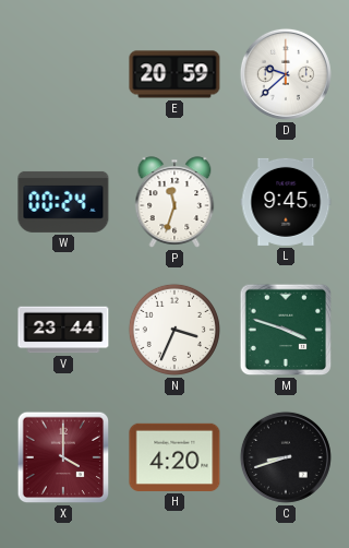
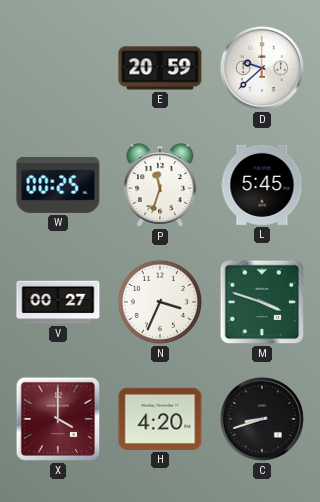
W: 00:24 -> 00:25
L: 9:45 -> 5:45
V: 23:44 -> 00:27
